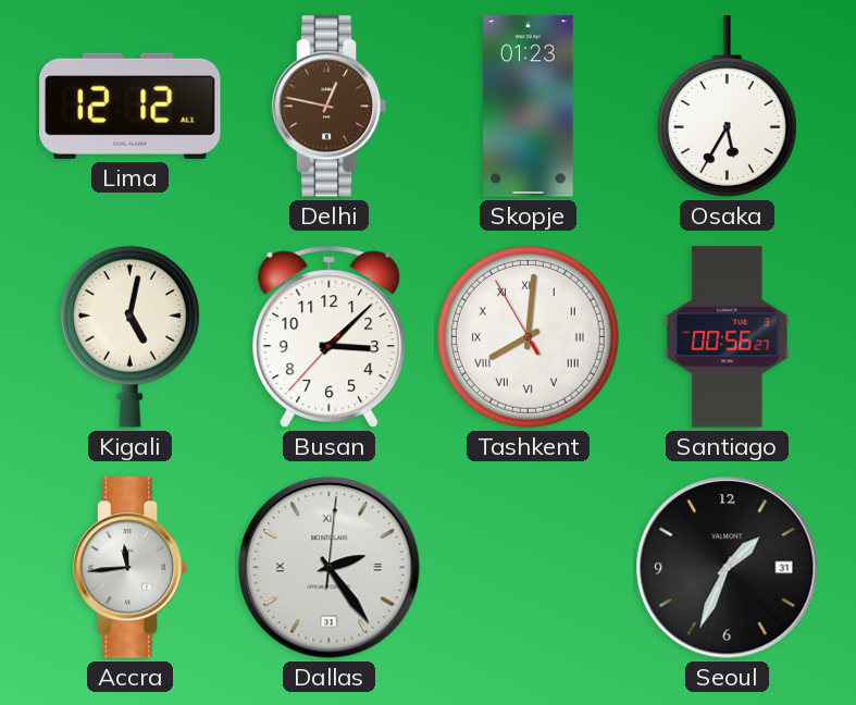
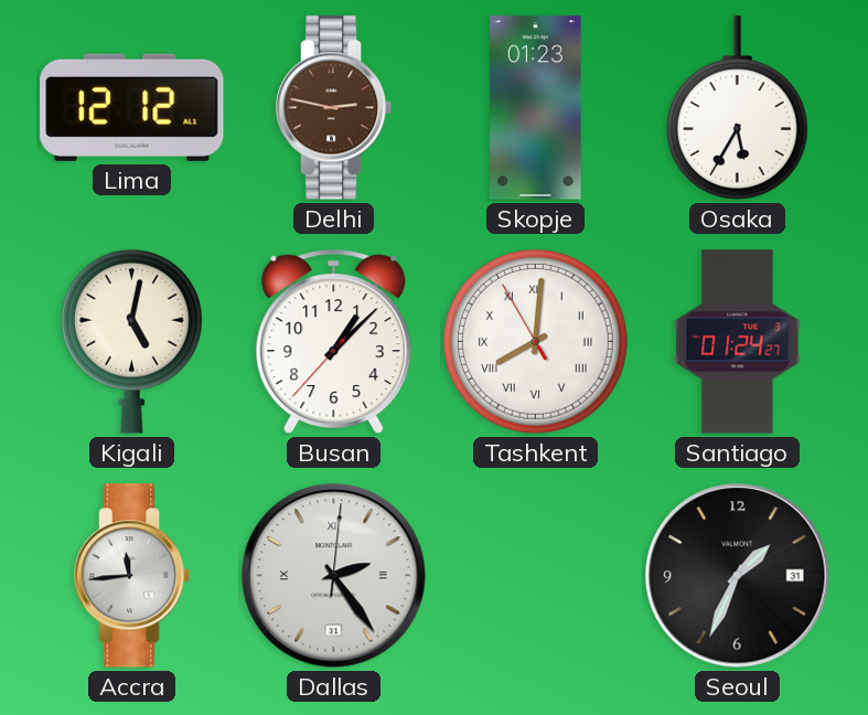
Delhi: 12:47 -> 2:47
Busan: 3:07 -> 1:07
Santiago: 00:56 -> 01:24
